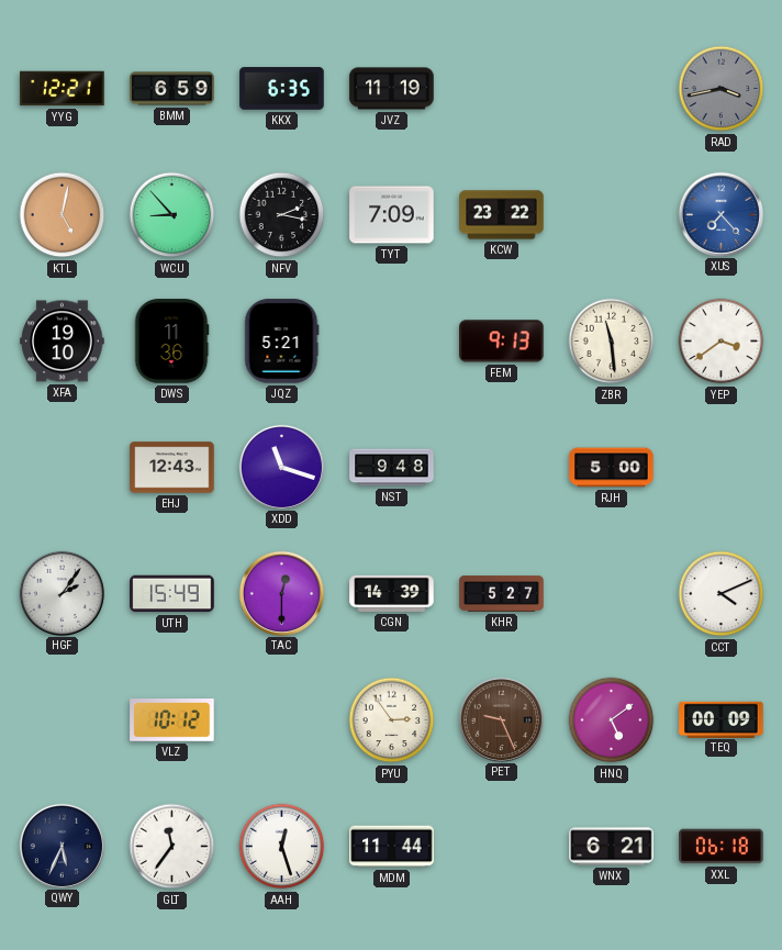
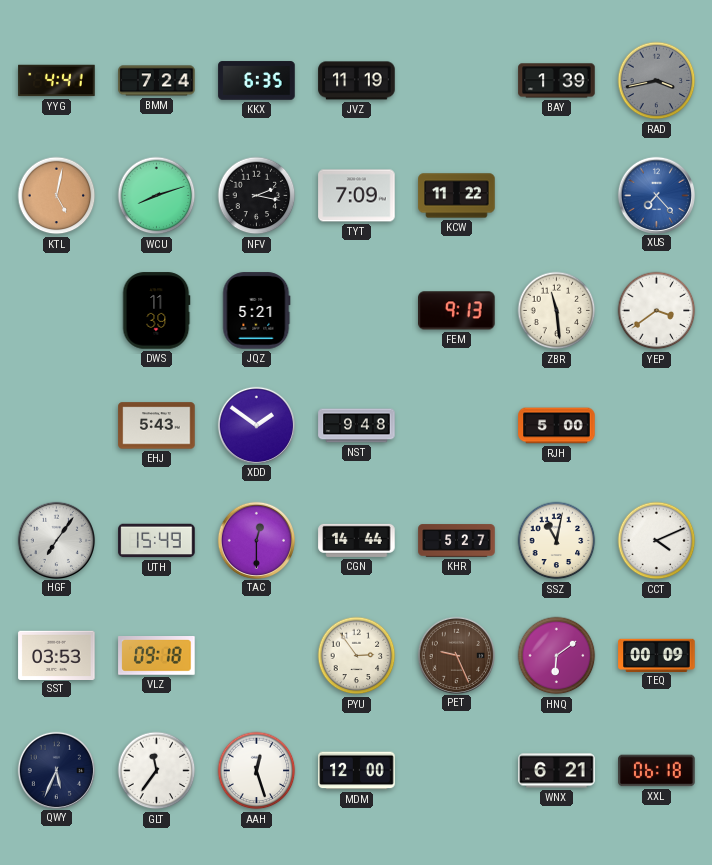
YYG: 12:21 -> 4:41
BMM: 6:59 -> 7:24
BAY: none -> 1:39
WCU: 8:53 -> 8:12
KCW: 23:22 -> 11:22
XFA: 19:10 -> none
DWS: 11:36 -> 11:39
EHJ: 12:43 -> 5:43
XDD: 11:18 -> 1:51
HGF: 2:06 -> 7:06
CGN: 14:39 -> 14:44
SSZ: none -> 11:02
SST: none -> 03:53
VLZ: 10:12 -> 09:18
HNQ: 5:09 -> 6:09
MDM: 11:44 -> 12:00
